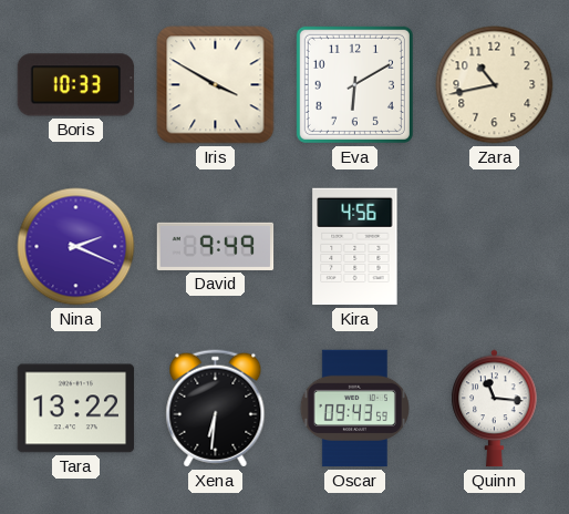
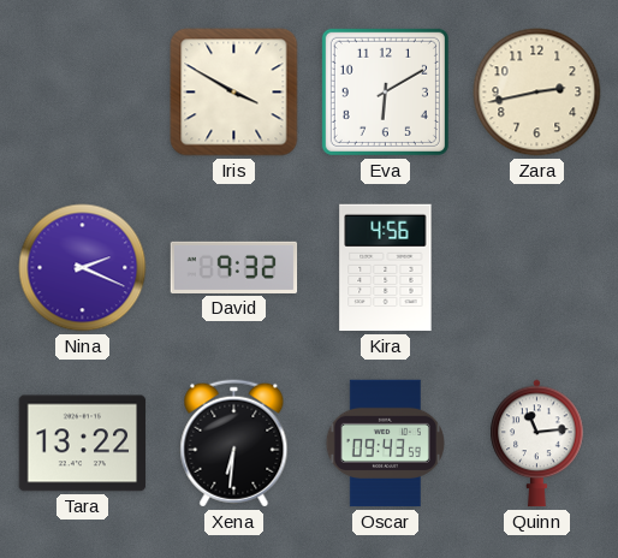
Boris: 10:33 -> none
Zara: 10:43 -> 2:43
David: 9:49 -> 9:32
Quinn: 11:16 -> 11:14
